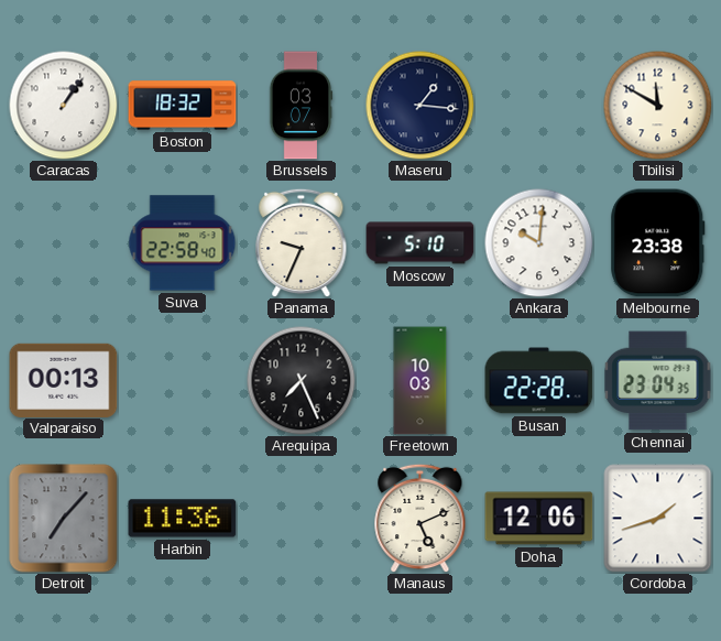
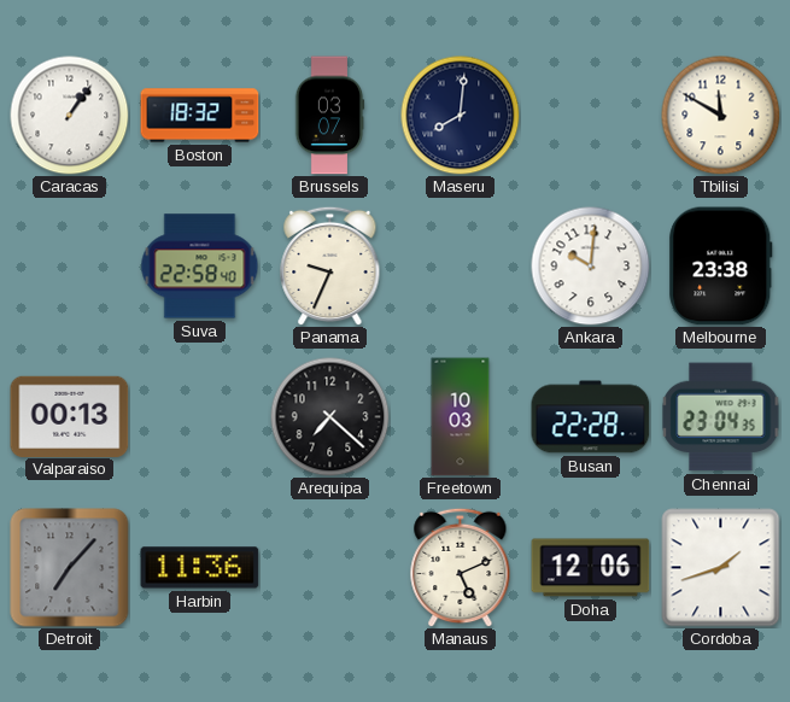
Maseru: 1:16 -> 8:01
Moscow: 5:10 -> none
Arequipa: 7:26 -> 7:22
